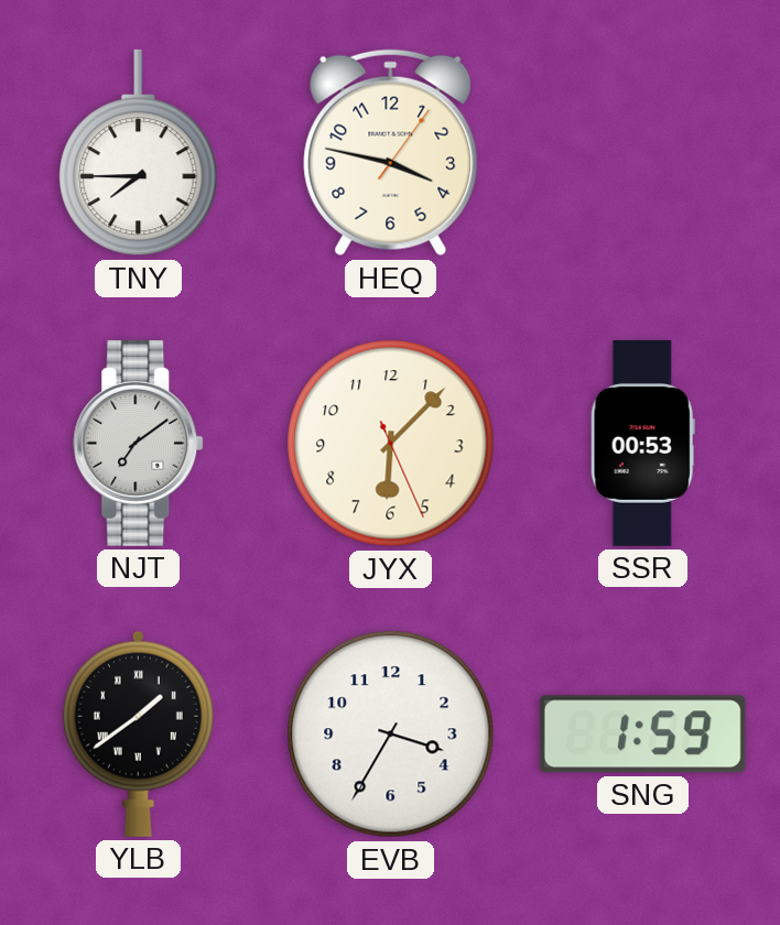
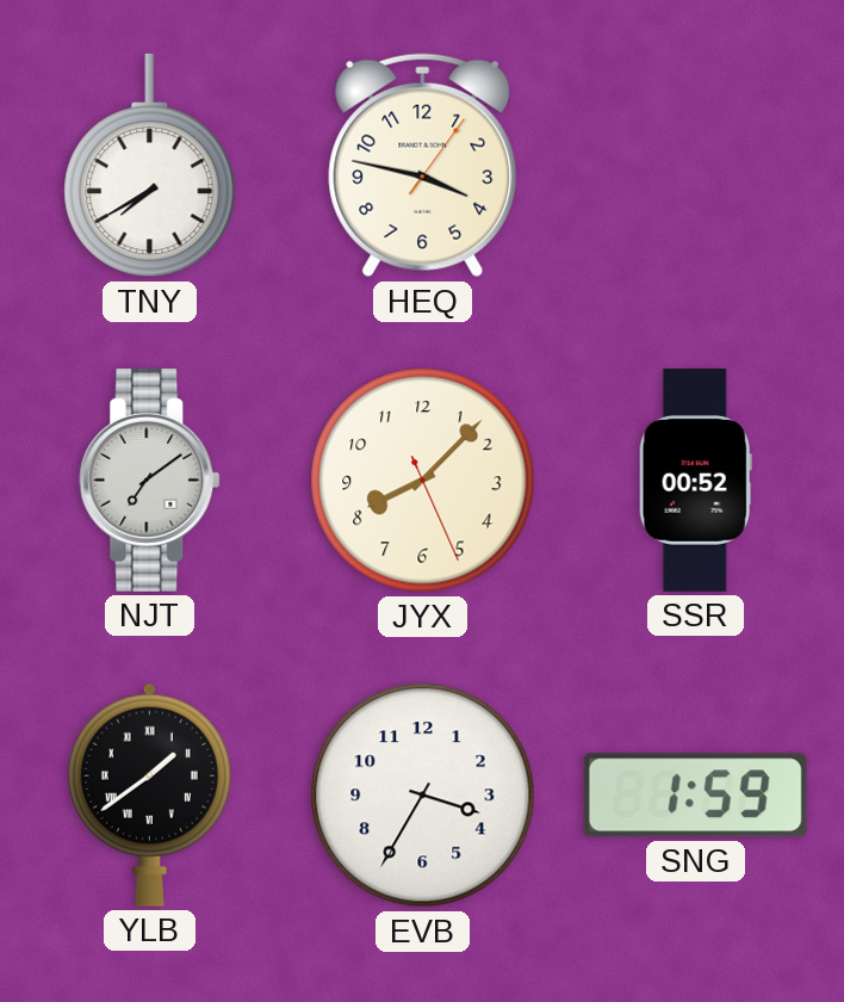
TNY: 7:45 -> 7:40
JYX: 6:07 -> 8:07
SSR: 00:53 -> 00:52
